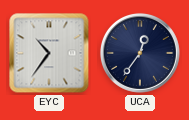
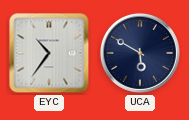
UCA: 12:36 -> 5:50
